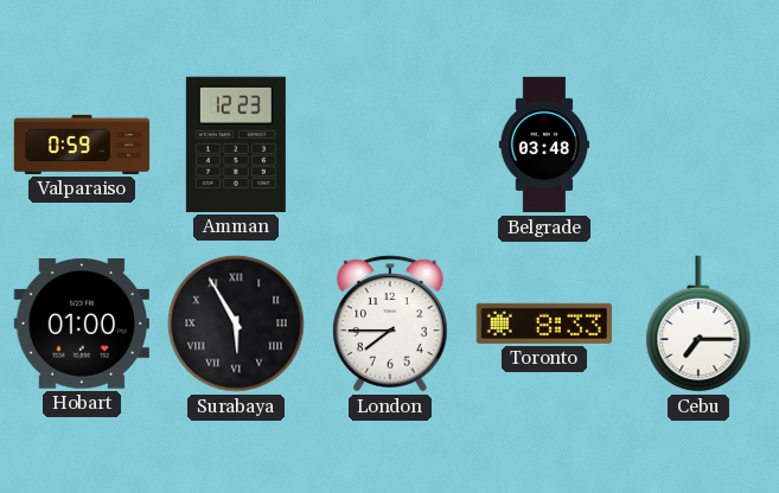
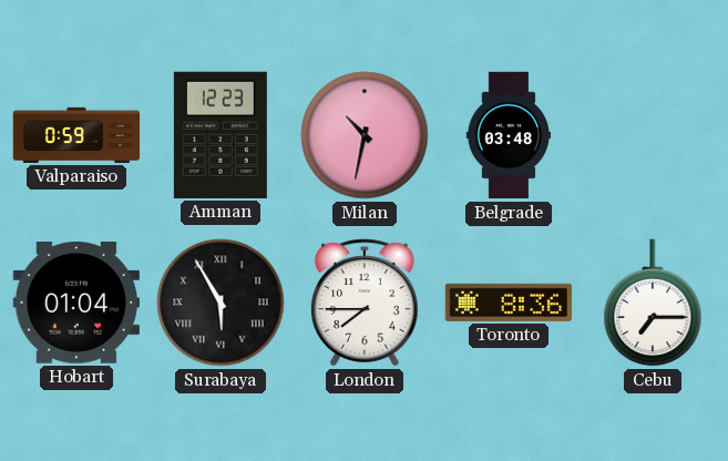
Milan: none -> 10:32
Hobart: 01:00 -> 01:04
Toronto: 8:33 -> 8:36
